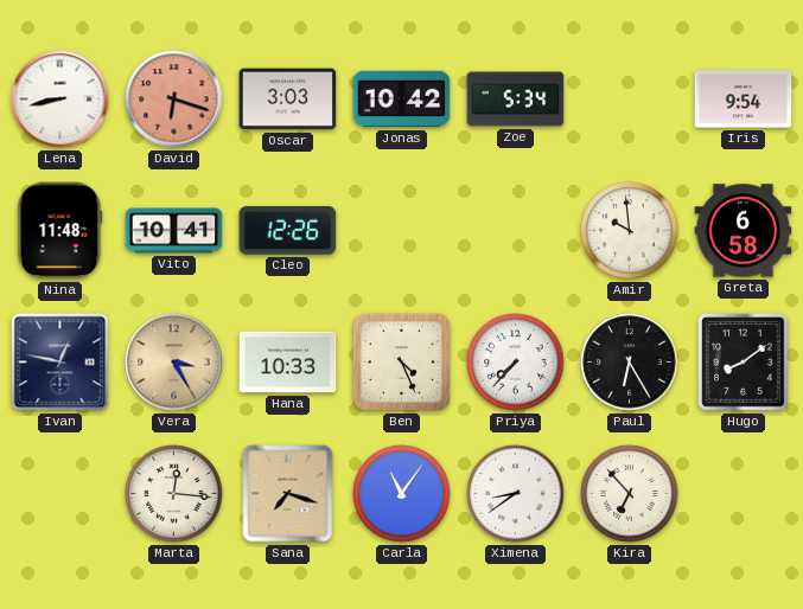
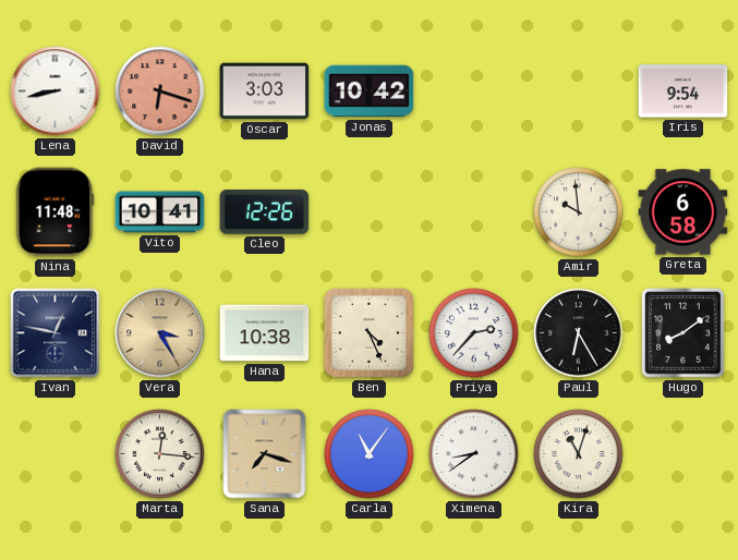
Zoe: 5:34 -> none
Hana: 10:33 -> 10:38
Priya: 7:37 -> 2:37
Kira: 6:53 -> 11:03
